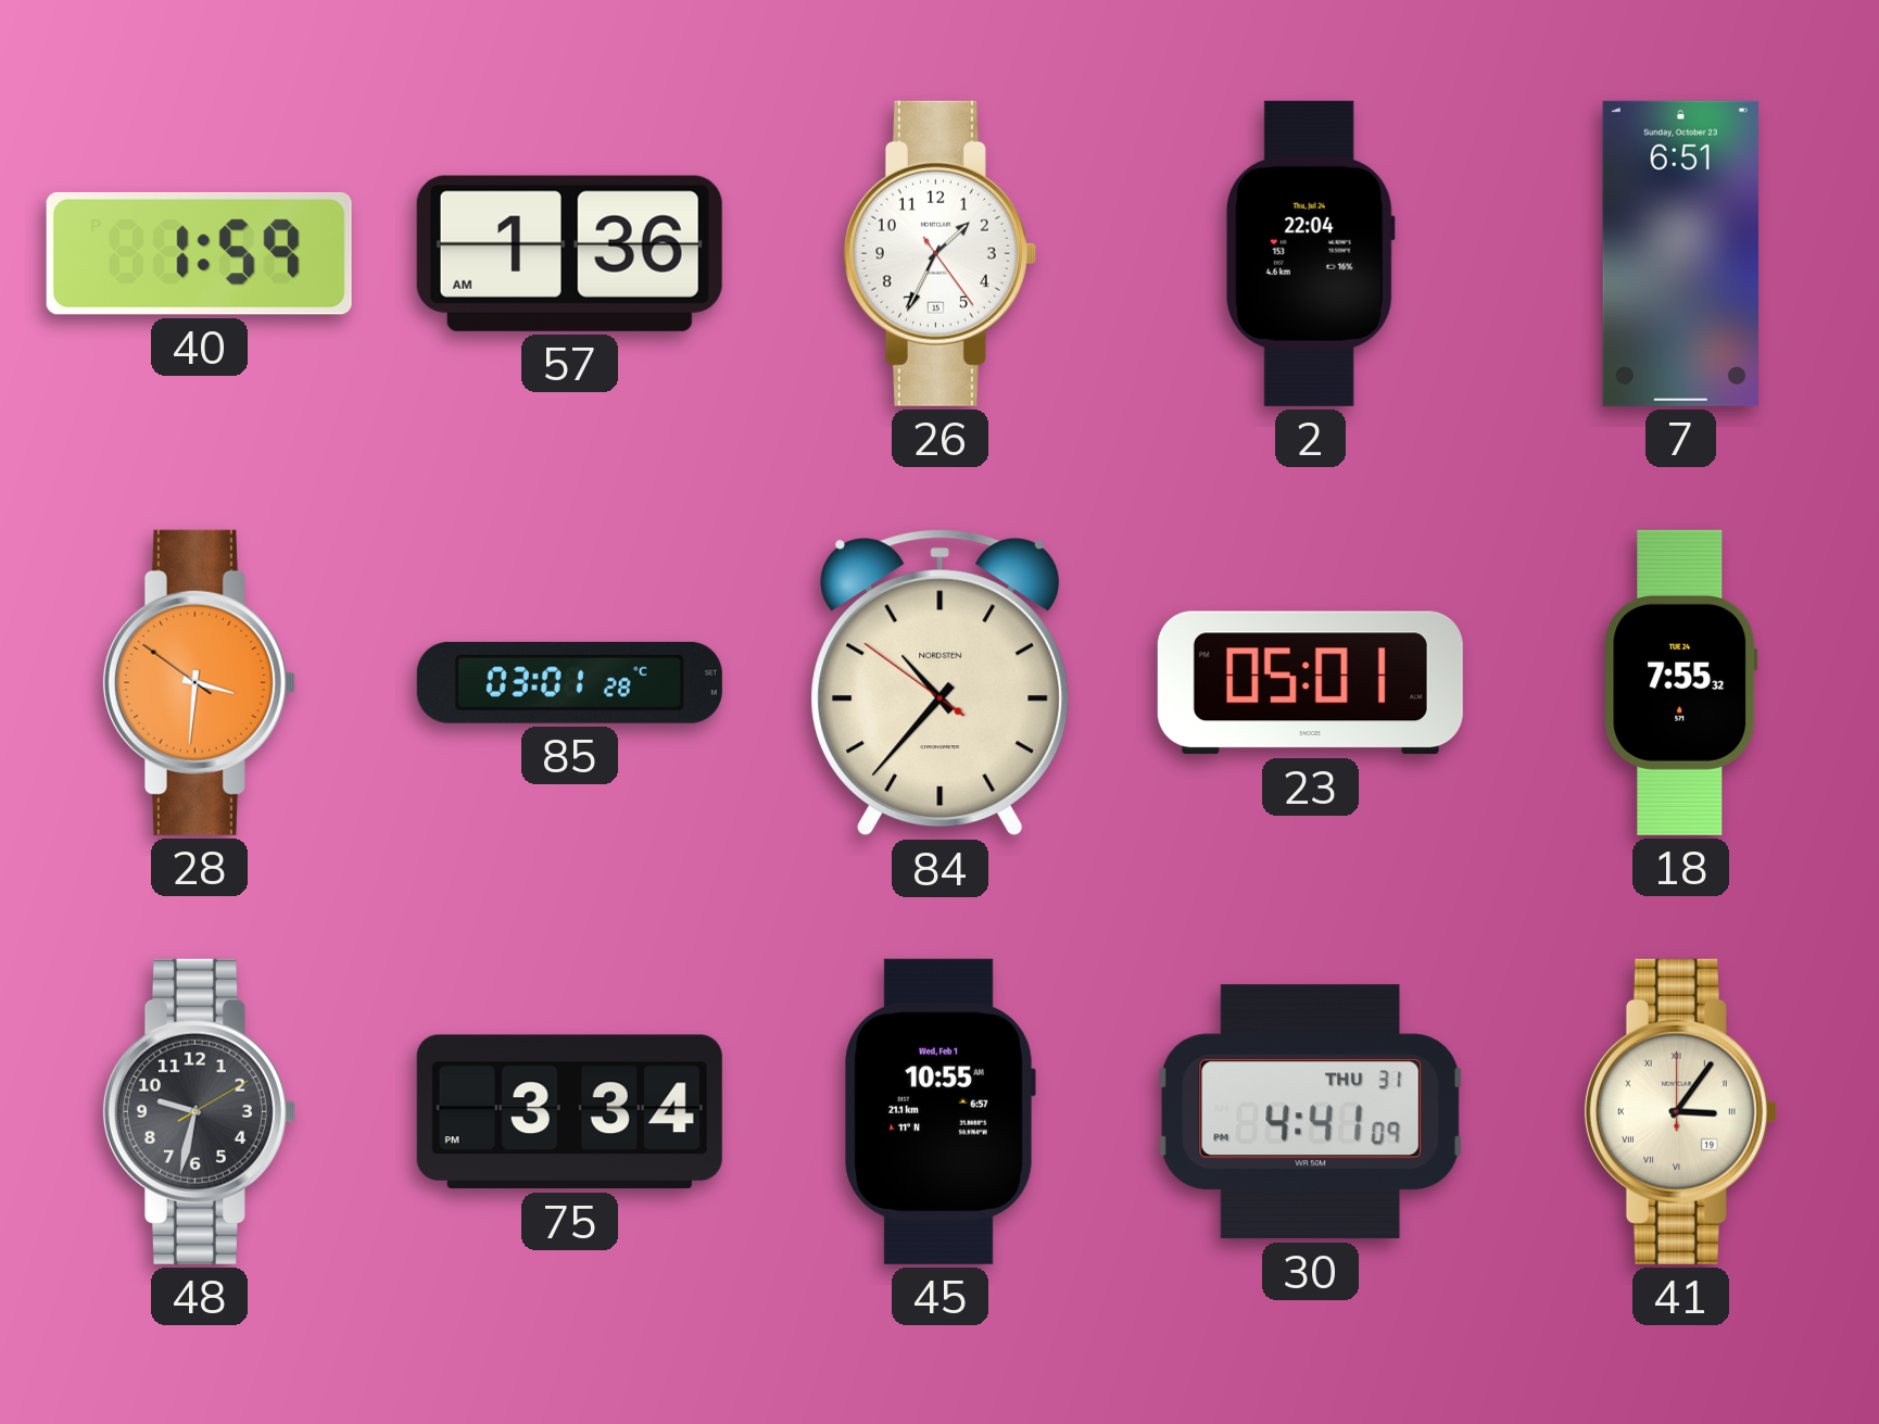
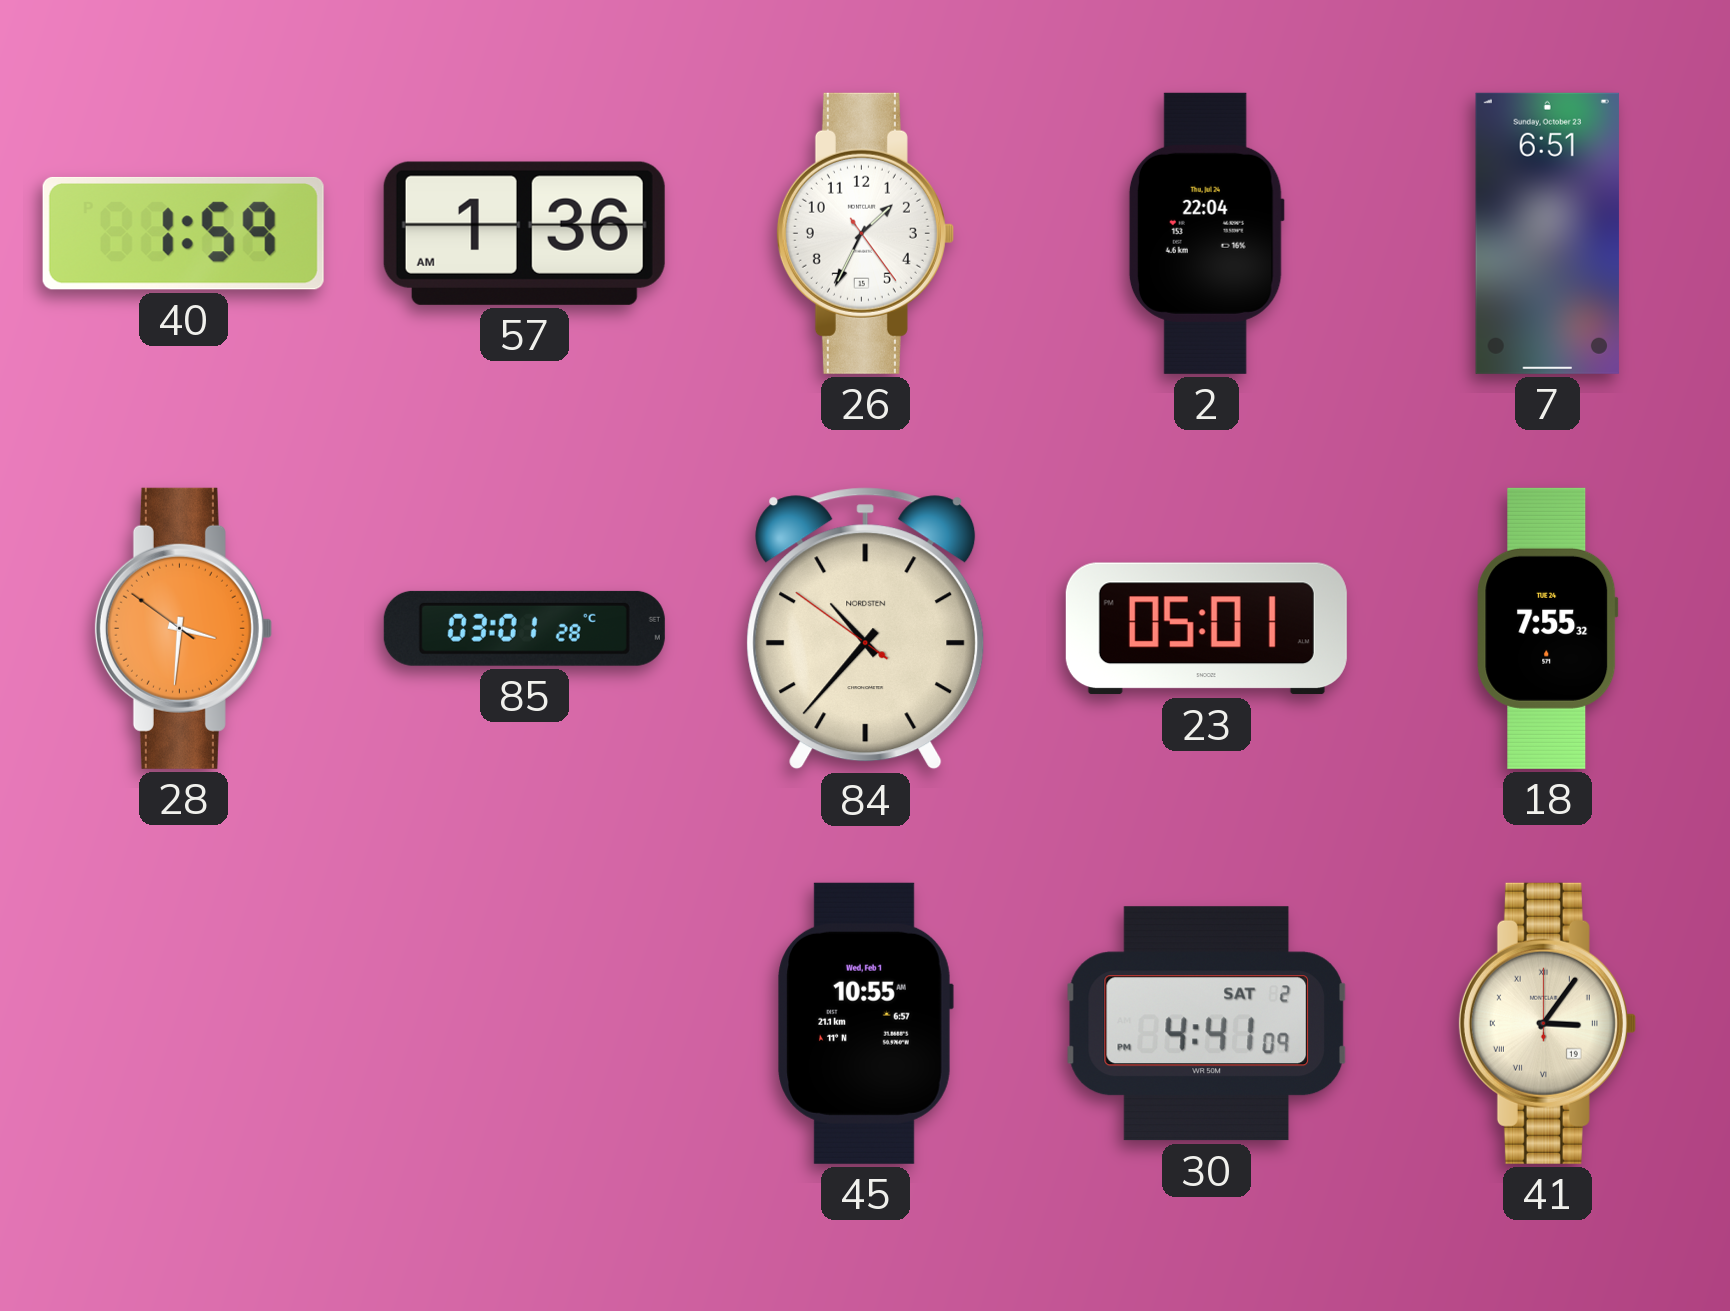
48: 9:32 -> none
75: 3:34 -> none
30 date: THU 31 -> SAT 2
